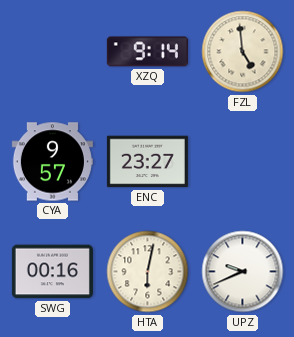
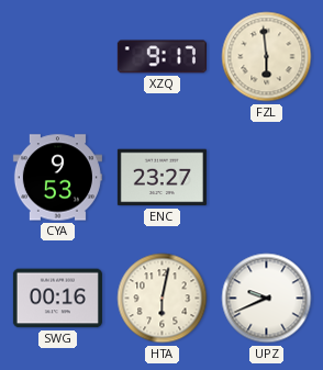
XZQ: 9:14 -> 9:17
FZL: 4:59 -> 5:59
CYA: 9:57 -> 9:53
